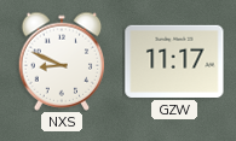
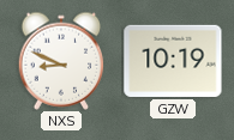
GZW: 11:17 -> 10:19
